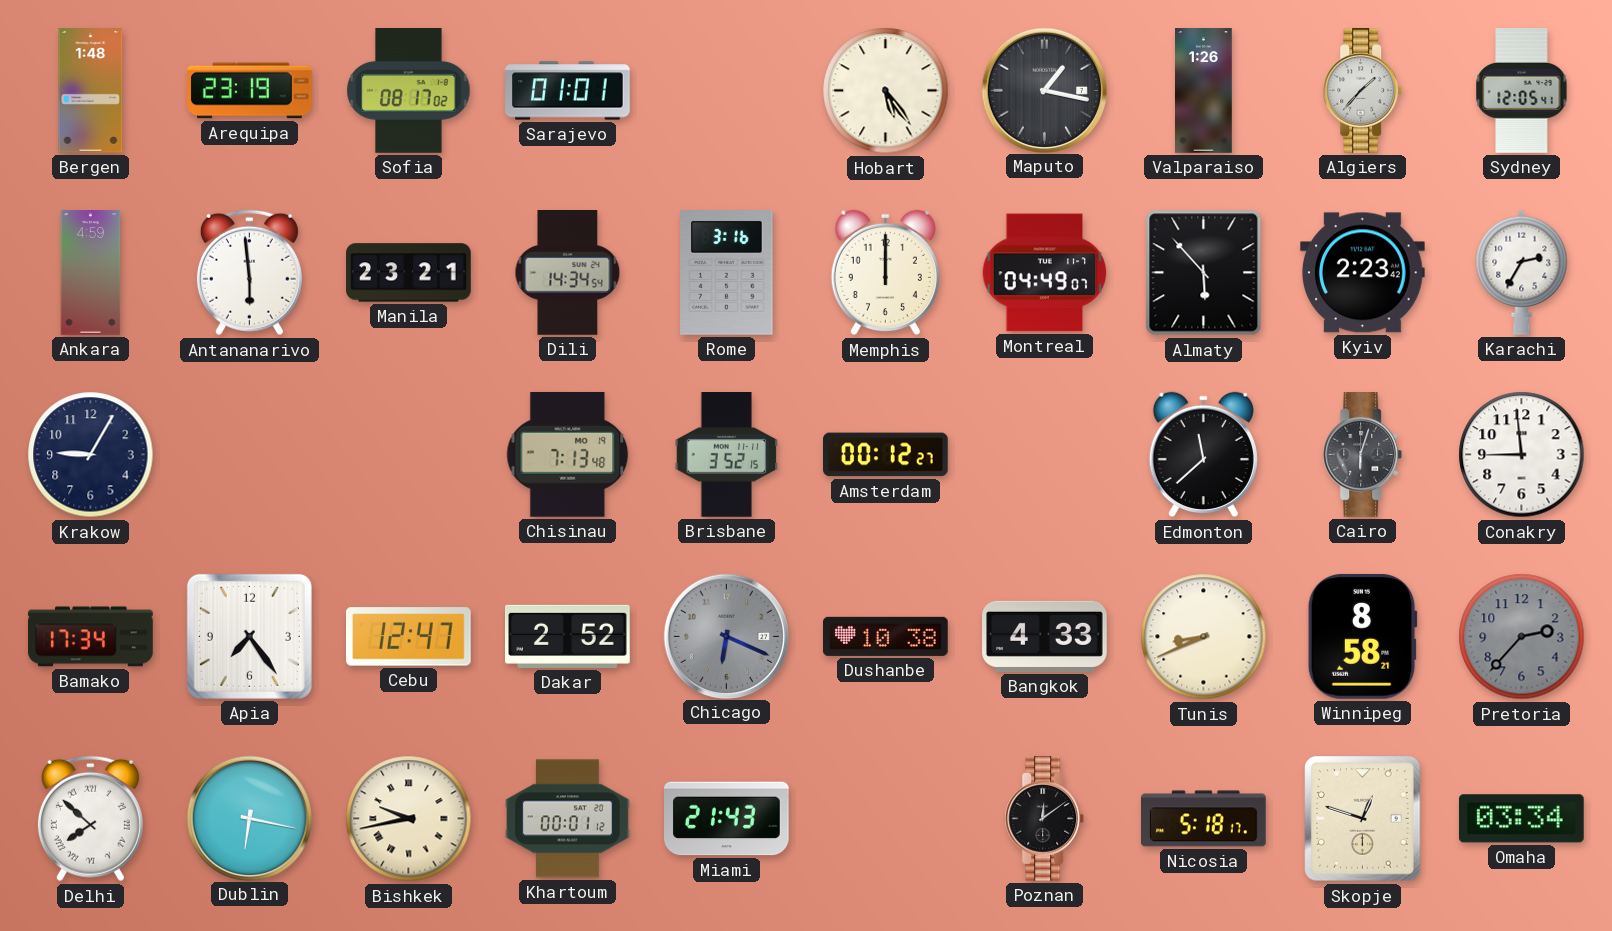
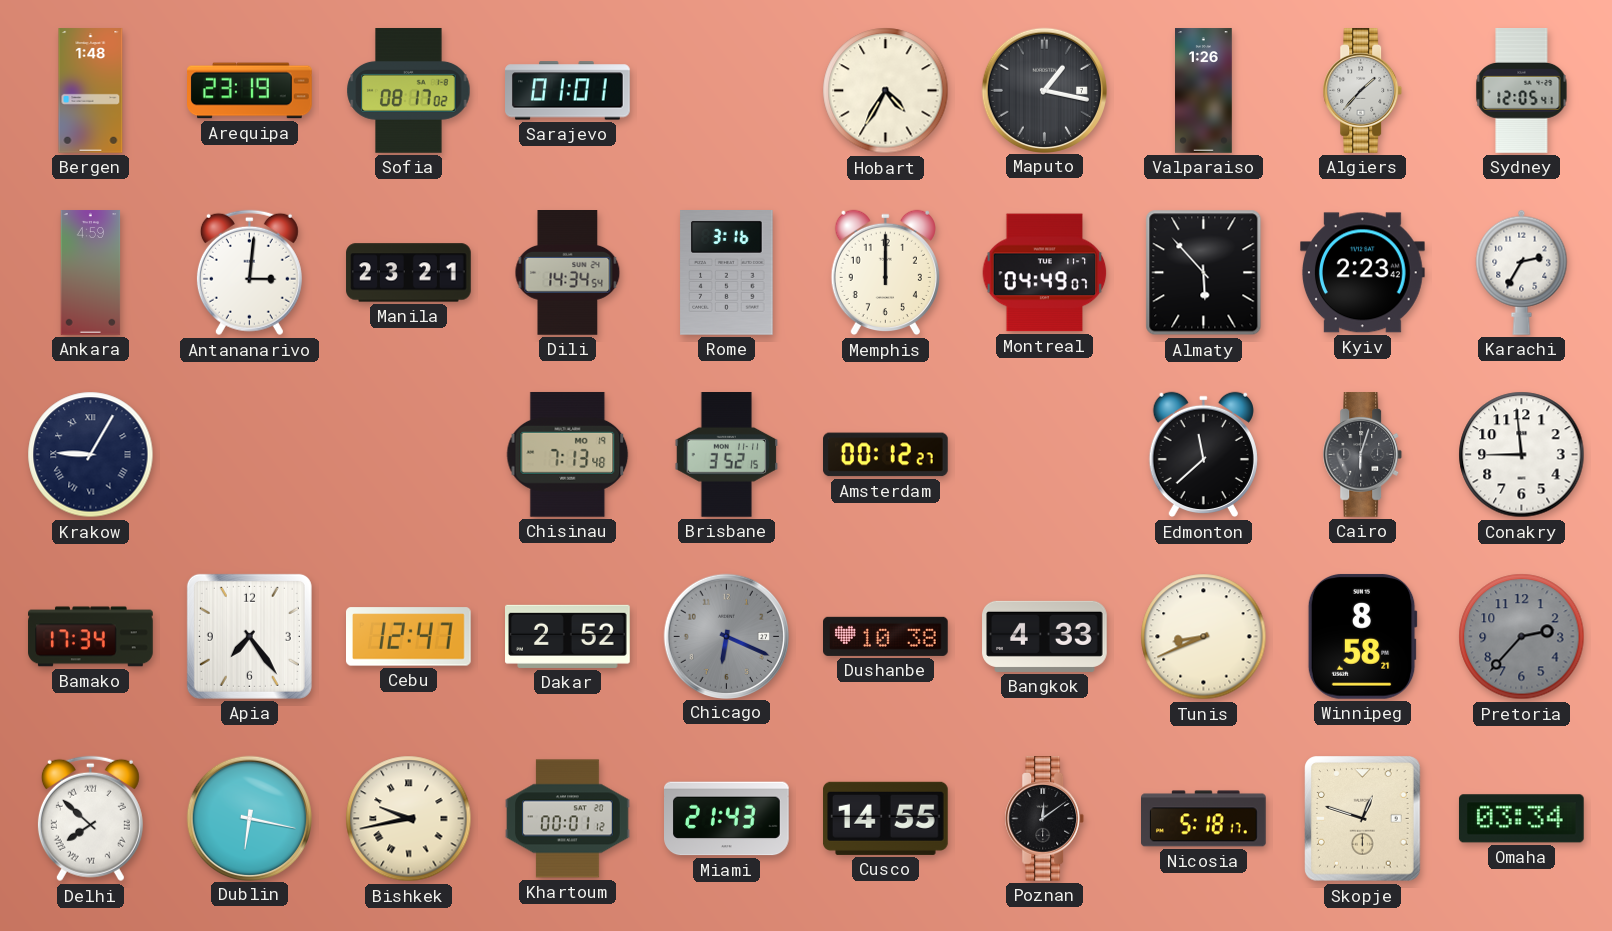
Hobart: 5:24 -> 4:35
Antananarivo: 5:59 -> 3:01
Krakow numerals: Arabic -> Roman
Cusco: none -> 14:55
